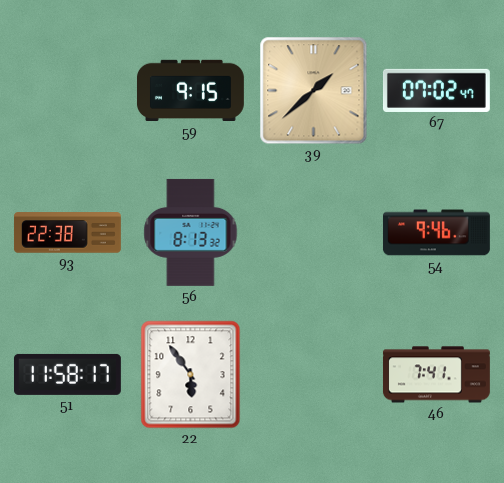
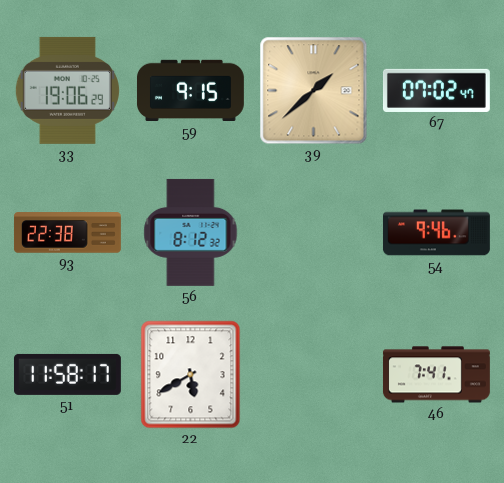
33: none -> 19:06
56: 8:13 -> 8:12
22: 5:54 -> 5:40
